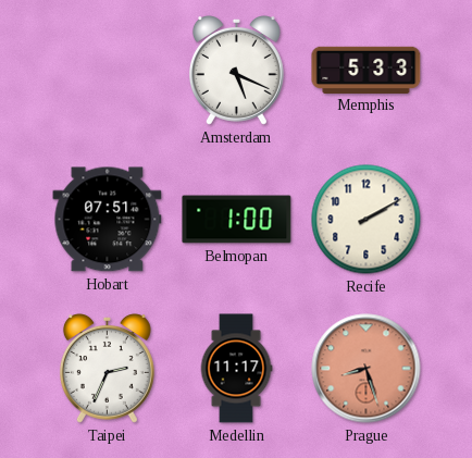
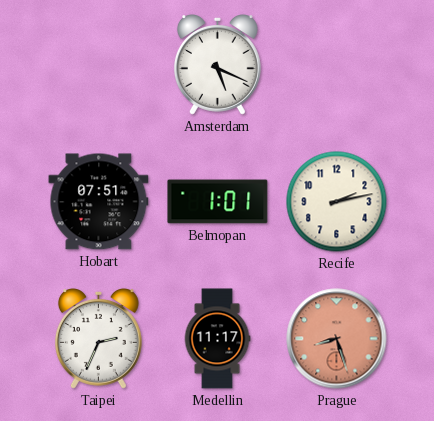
Memphis: 5:33 -> none
Belmopan: 1:00 -> 1:01
Recife: 2:10 -> 2:13
